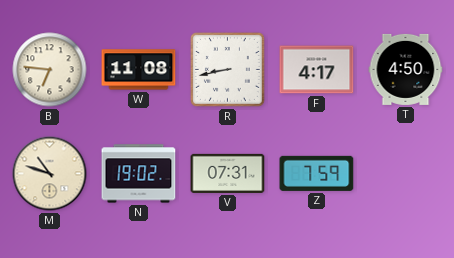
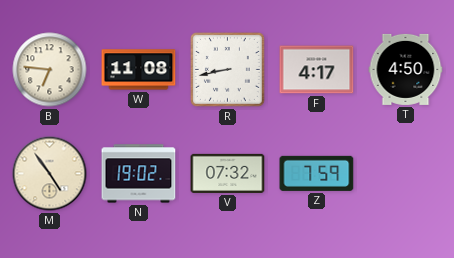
M: 10:48 -> 4:54
V: 07:31 -> 07:32
